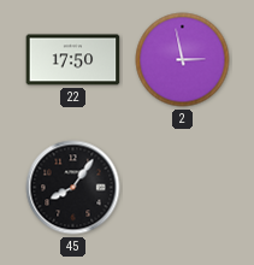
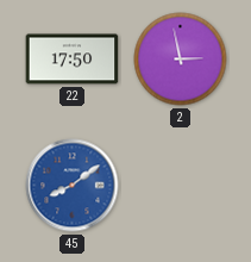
45: 8:06 -> 8:09
45 dial: black -> blue
